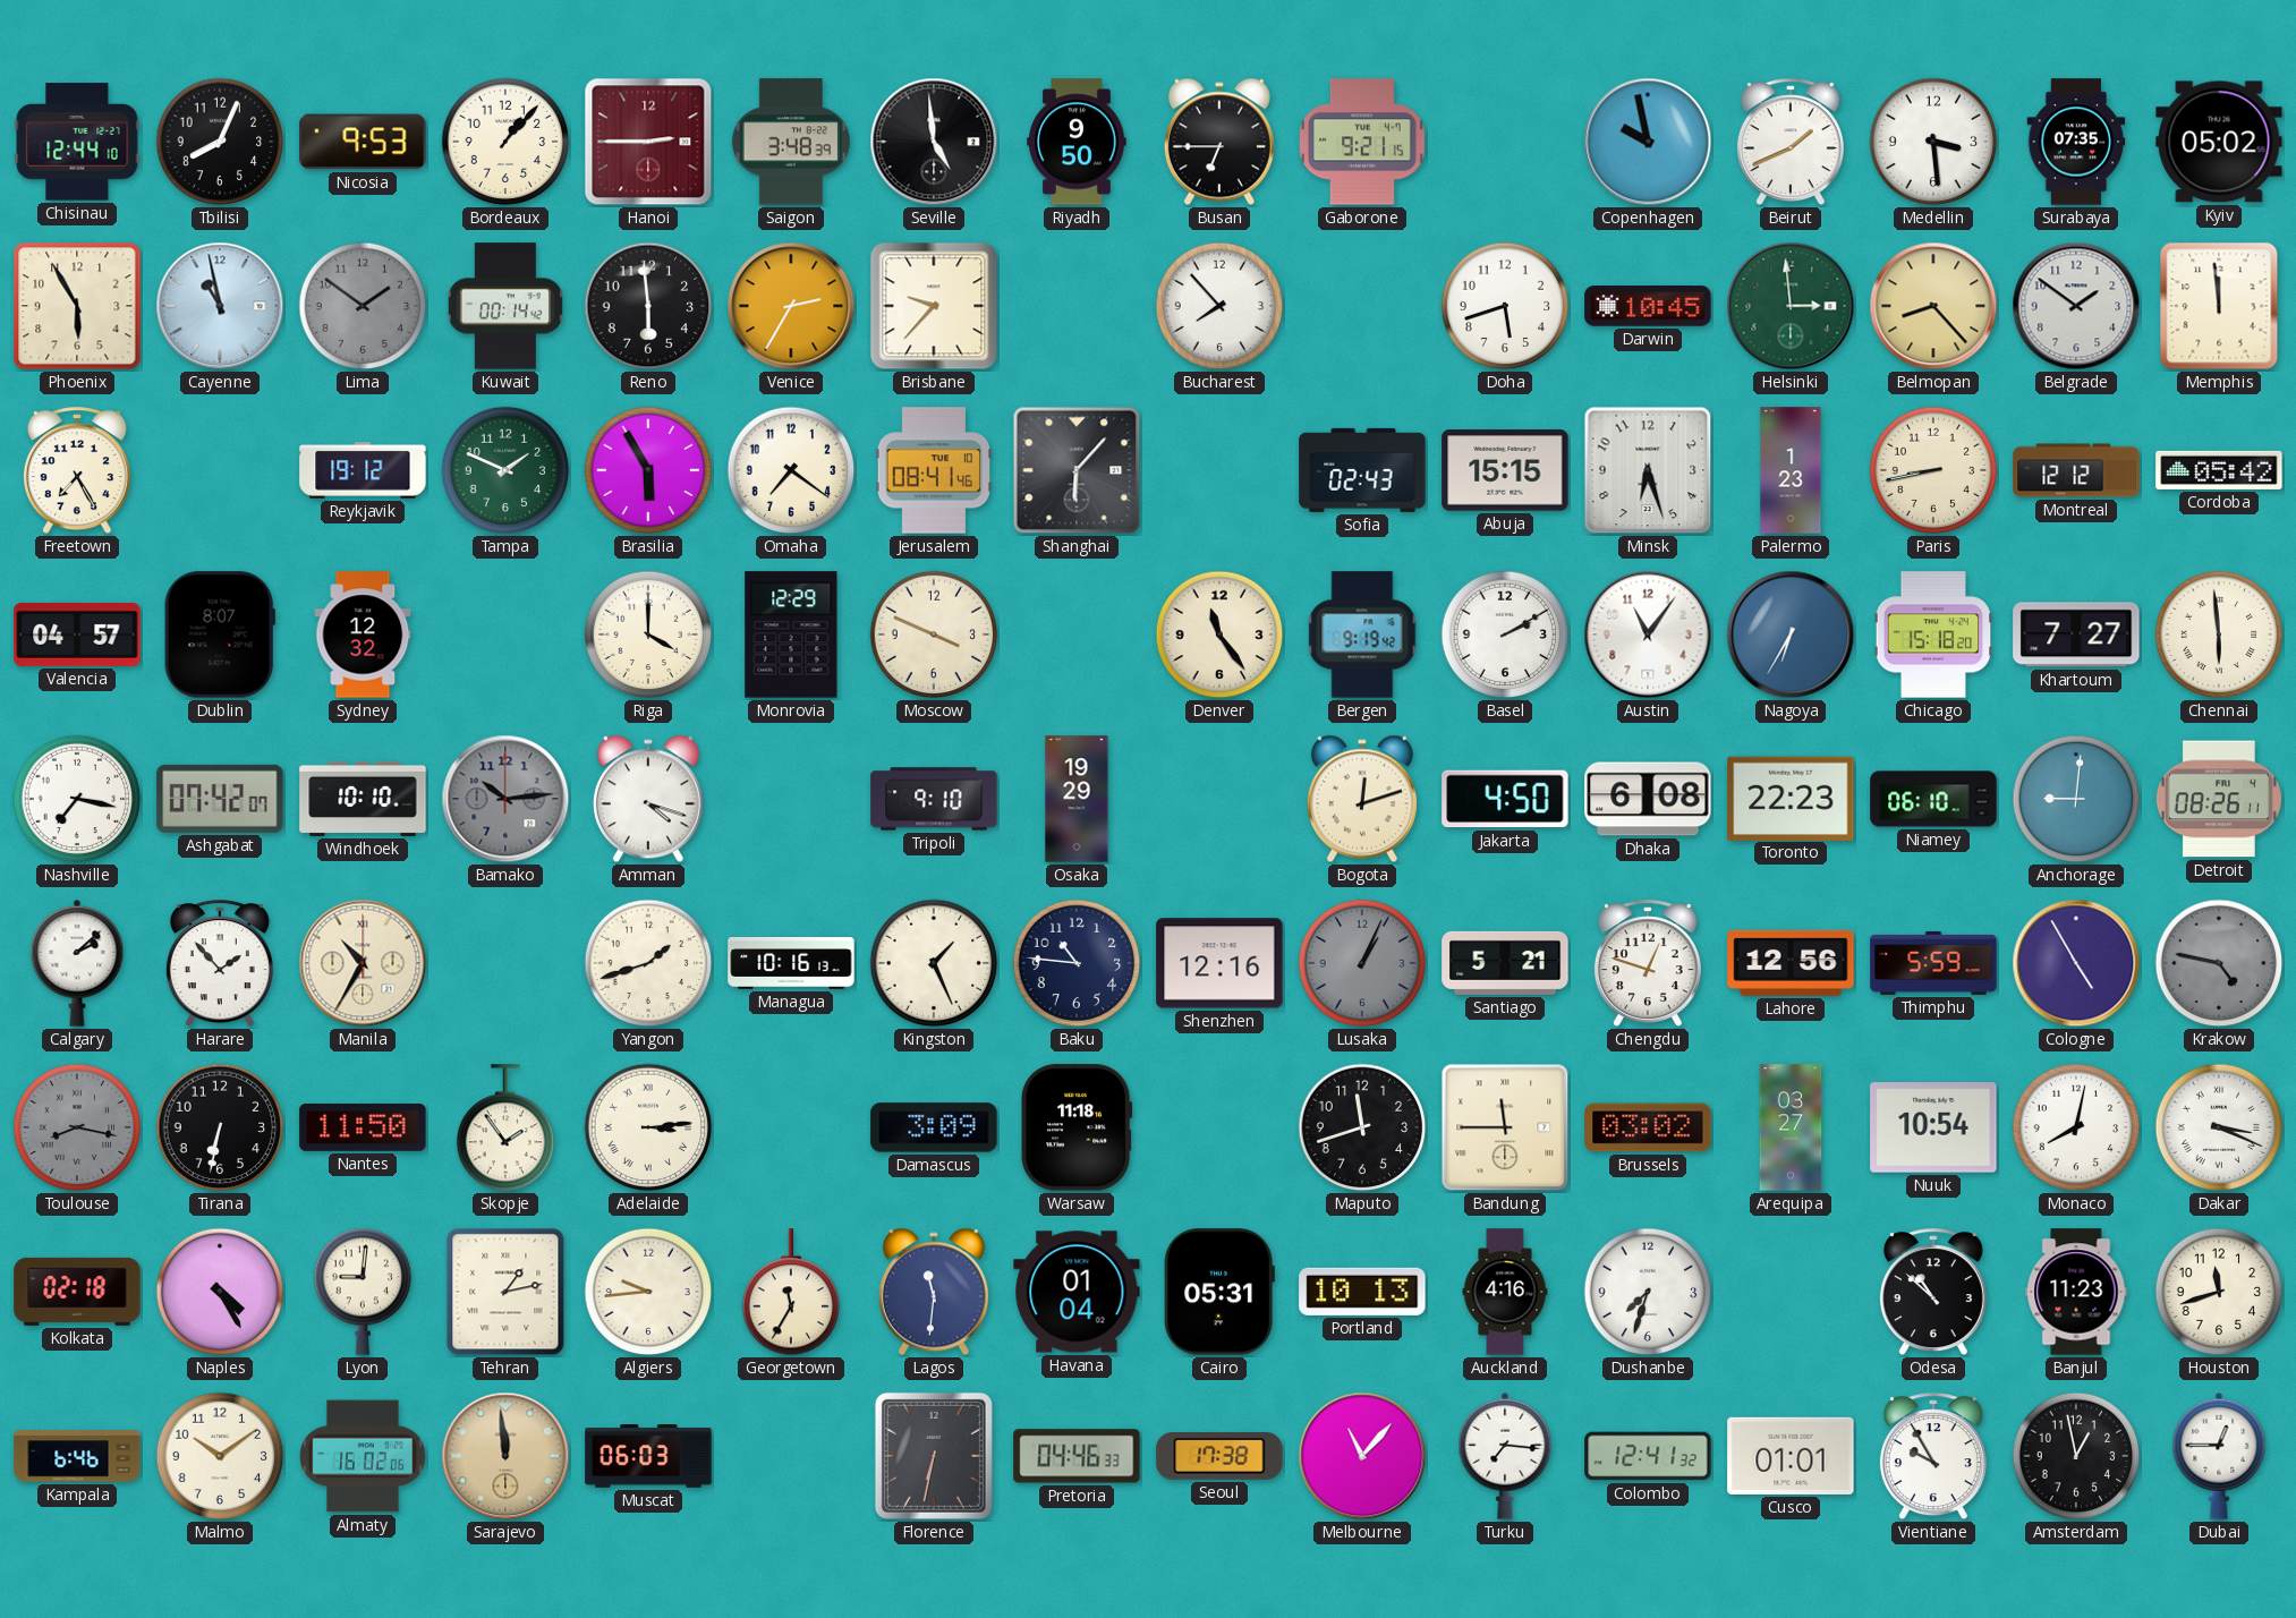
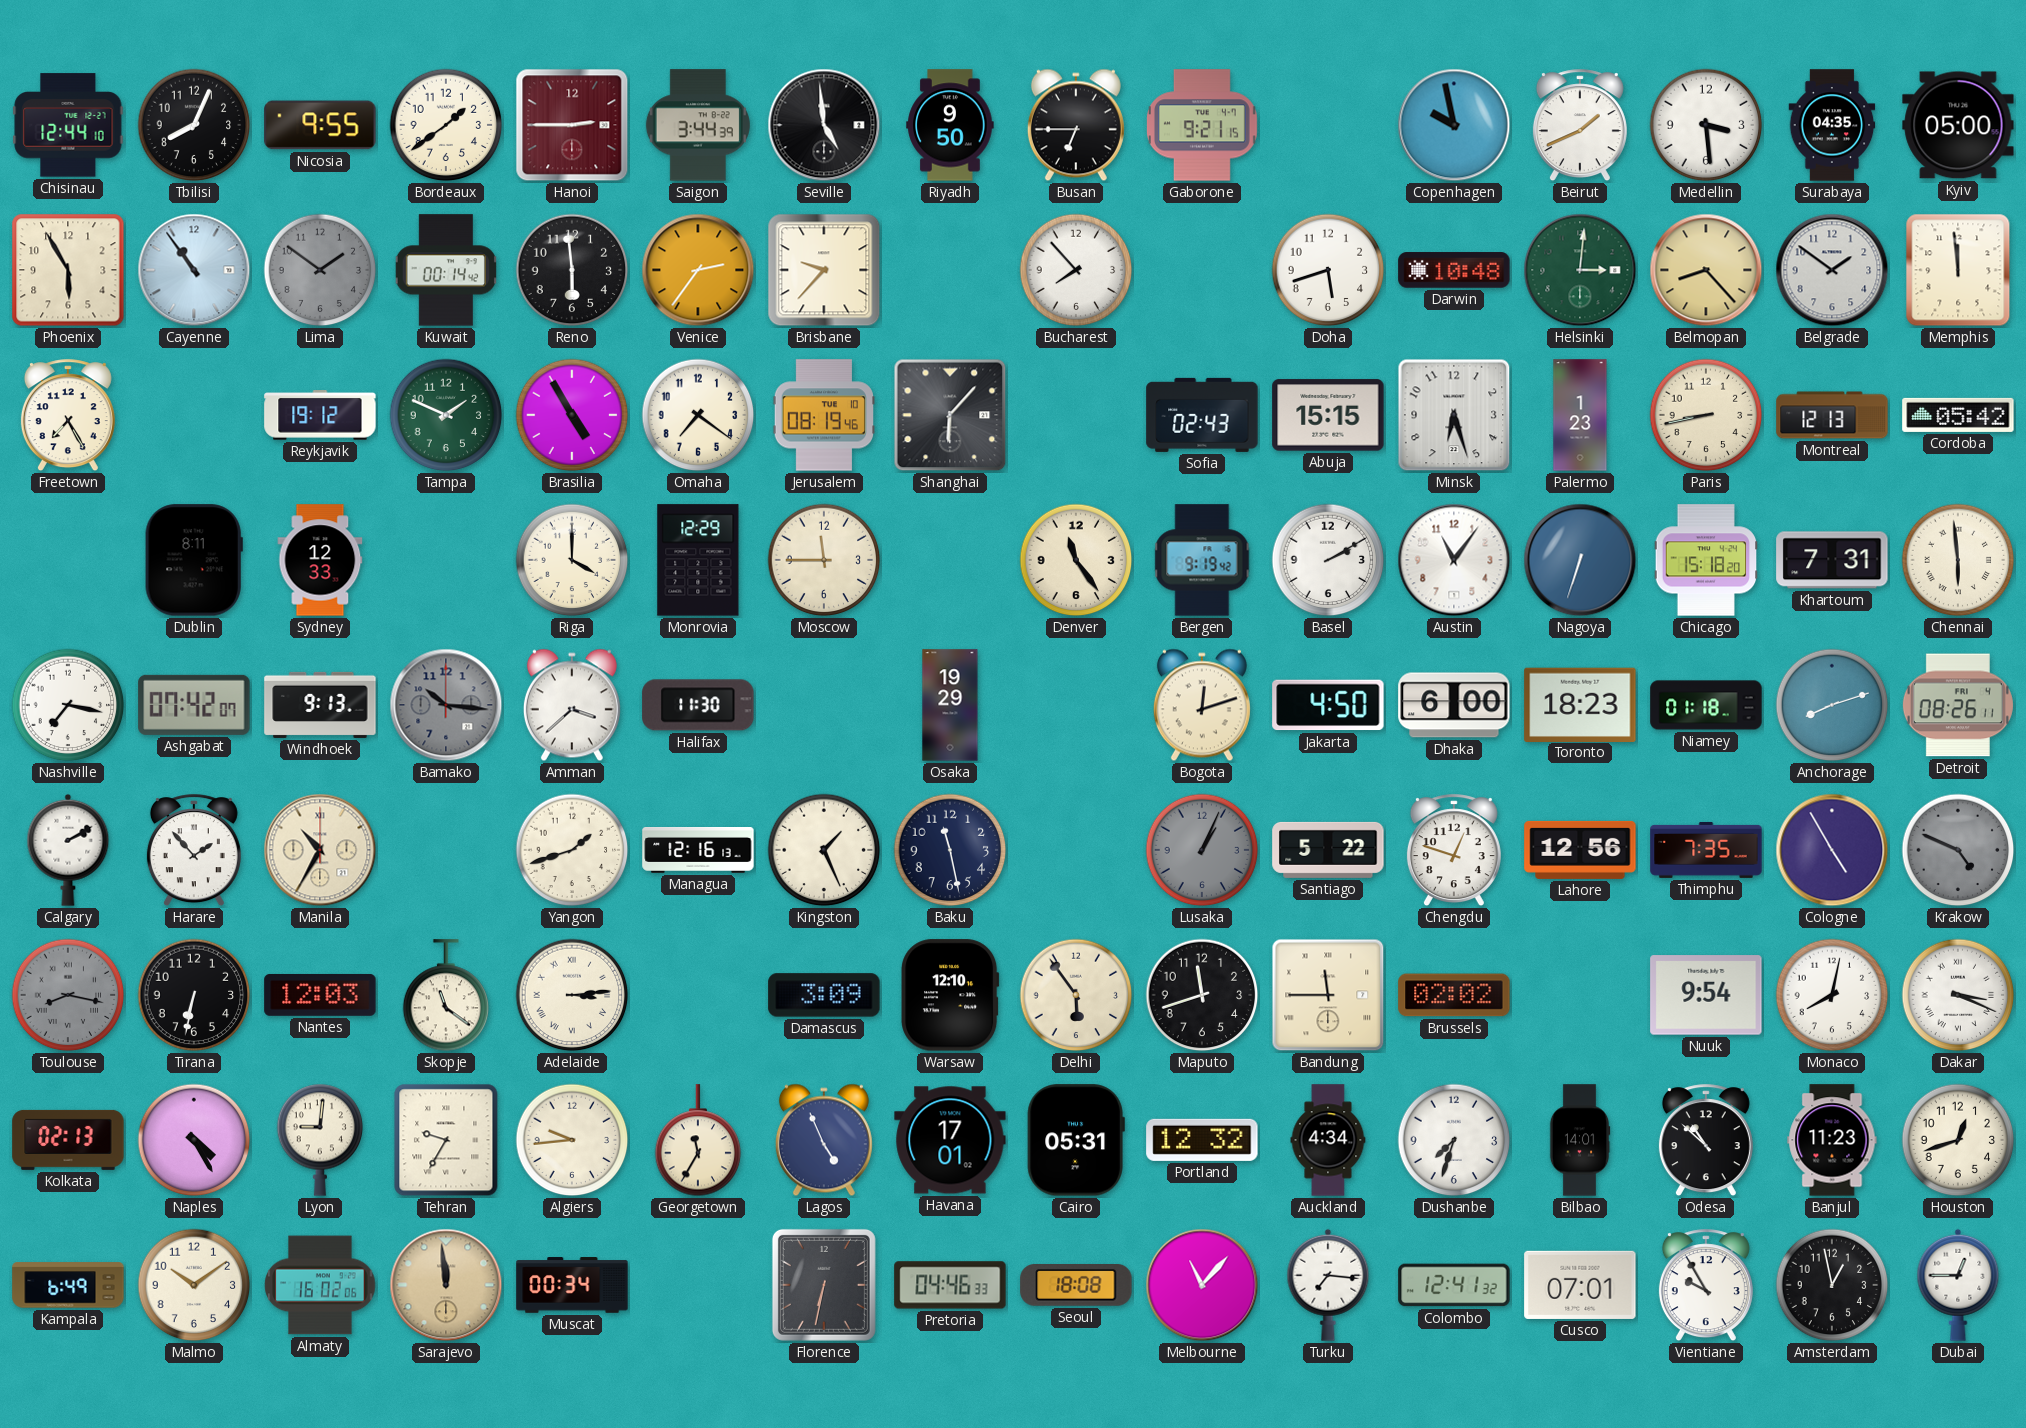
Nicosia: 9:53 -> 9:55
Bordeaux: 1:07 -> 1:39
Saigon: 3:48 -> 3:44
Surabaya: 07:35 -> 04:35
Kyiv: 05:02 -> 05:00
Cayenne: 10:58 -> 10:54
Venice: 2:35 -> 2:36
Darwin: 10:45 -> 10:48
Helsinki: 2:59 -> 3:01
Brasilia: 5:55 -> 4:55
Jerusalem: 08:41 -> 08:19
Montreal: 12:12 -> 12:13
Valencia: 04:57 -> none
Dublin: 8:07 -> 8:11
Sydney: 12:32 -> 12:33
Moscow: 3:49 -> 11:45
Nagoya: 6:35 -> 6:33
Khartoum: 7:27 -> 7:31
Windhoek: 10:10 -> 9:13
Bamako: 10:14 -> 10:16
Amman: 4:18 -> 3:38
Halifax: none -> 11:30
Tripoli: 9:10 -> none
Dhaka: 6:08 -> 6:00
Toronto: 22:23 -> 18:23
Niamey: 06:10 -> 01:18
Anchorage: 9:01 -> 8:12
Calgary: 2:08 -> 2:10
Managua: 10:16 -> 12:16
Baku: 10:46 -> 11:28
Shenzhen: 12:16 -> none
Santiago: 5:21 -> 5:22
Thimphu: 5:59 -> 7:35
Krakow: 4:47 -> 4:49
Nantes: 11:50 -> 12:03
Skopje: 1:54 -> 11:21
Warsaw: 11:18 -> 12:10
Delhi: none -> 5:54
Brussels: 03:02 -> 02:02
Arequipa: 03:27 -> none
Nuuk: 10:54 -> 9:54
Kolkata: 02:18 -> 02:13
Tehran: 1:13 -> 9:35
Lagos: 11:31 -> 4:56
Havana: 01:04 -> 17:01
Portland: 10:13 -> 12:32
Auckland: 4:16 -> 4:34
Bilbao: none -> 14:01
Houston: 11:42 -> 12:42
Kampala: 6:46 -> 6:49
Muscat: 06:03 -> 00:34
Seoul: 17:38 -> 18:08
Cusco: 01:01 -> 07:01
